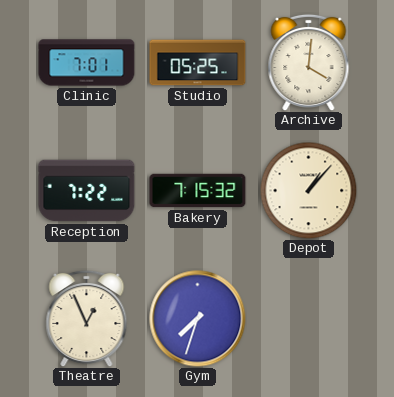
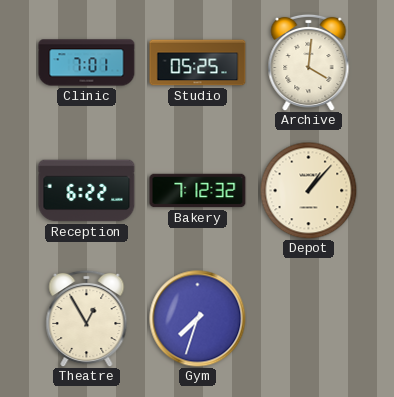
Reception: 7:22 -> 6:22
Bakery: 7:15 -> 7:12
Theatre: 12:56 -> 12:55
